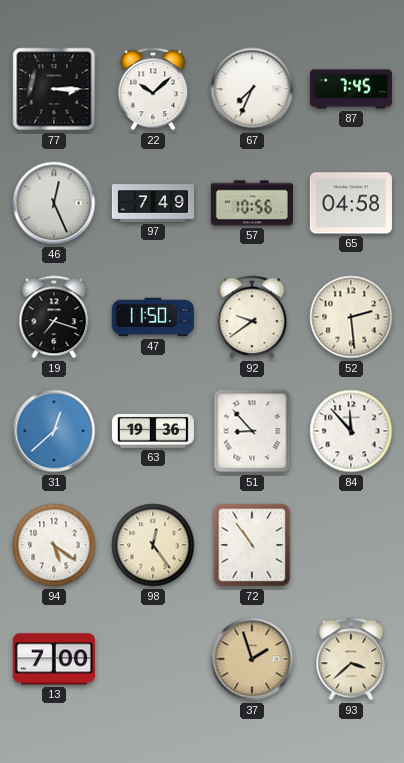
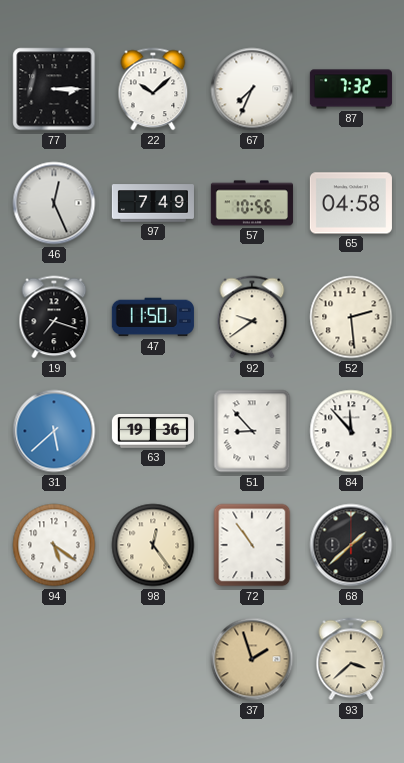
87: 7:45 -> 7:32
31: 12:38 -> 5:38
68: none -> 1:38
13: 7:00 -> none
